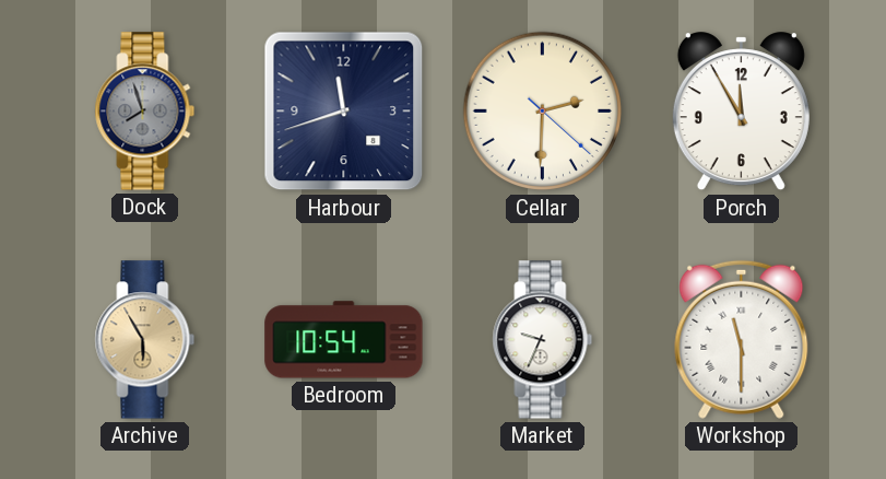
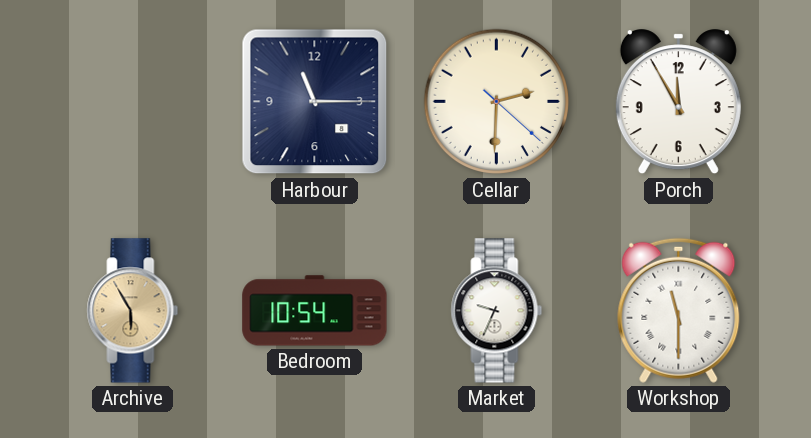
Dock: 7:57 -> none
Harbour: 11:42 -> 11:15
